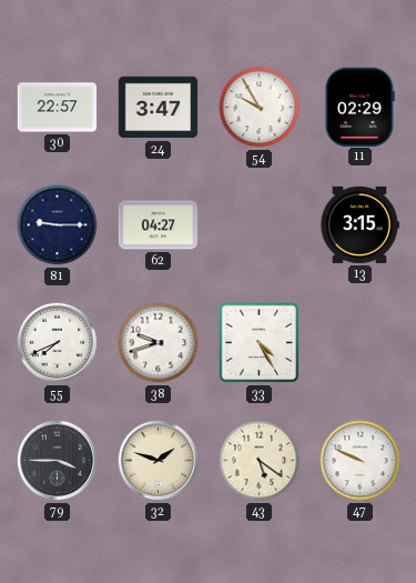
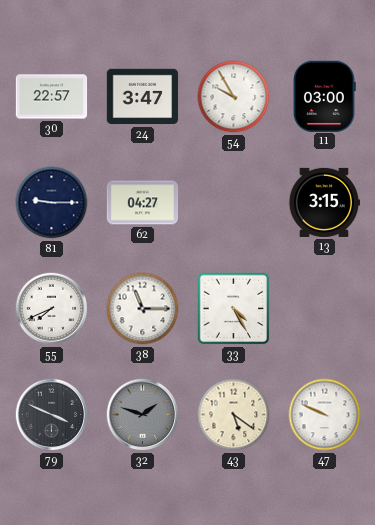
11: 02:29 -> 03:00
38: 9:42 -> 11:15
79: 3:45 -> 3:49
32 dial: cream -> grey
